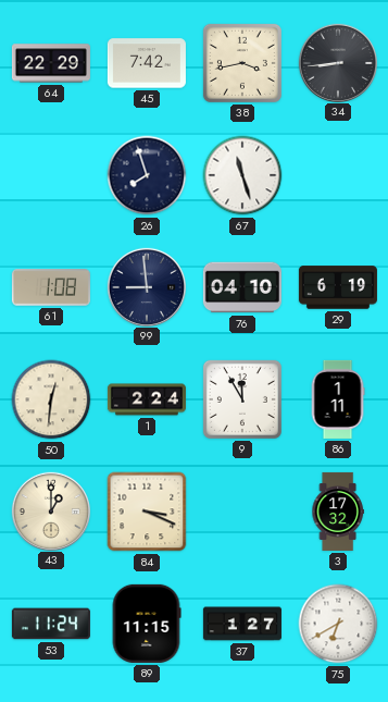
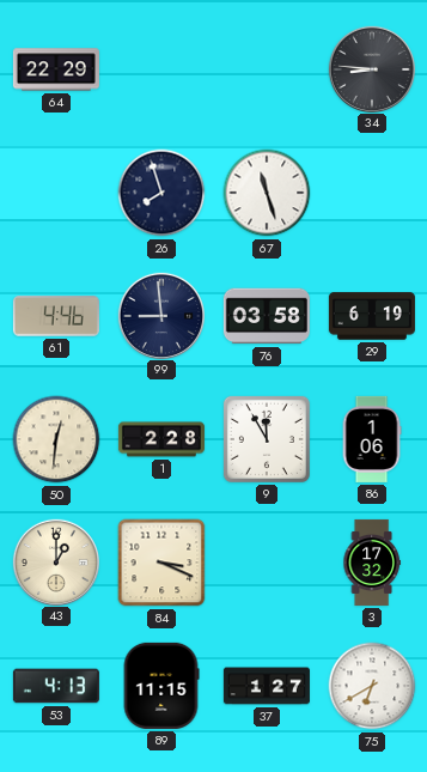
45: 7:42 -> none
38: 3:43 -> none
34: 8:44 -> 8:46
61: 1:08 -> 4:46
76: 04:10 -> 03:58
1: 2:24 -> 2:28
86: 1:11 -> 1:06
53: 11:24 -> 4:13
